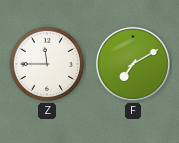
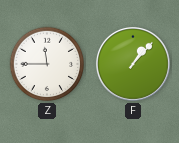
F: 7:10 -> 1:07
